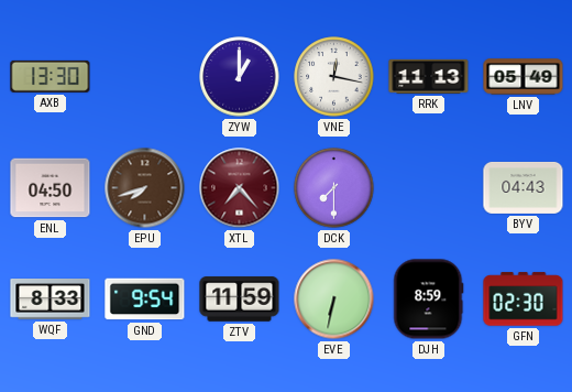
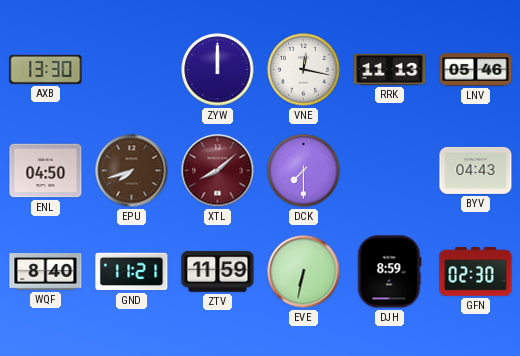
ZYW: 1:00 -> 12:00
LNV: 05:49 -> 05:46
XTL: 7:23 -> 8:08
WQF: 8:33 -> 8:40
GND: 9:54 -> 11:21
